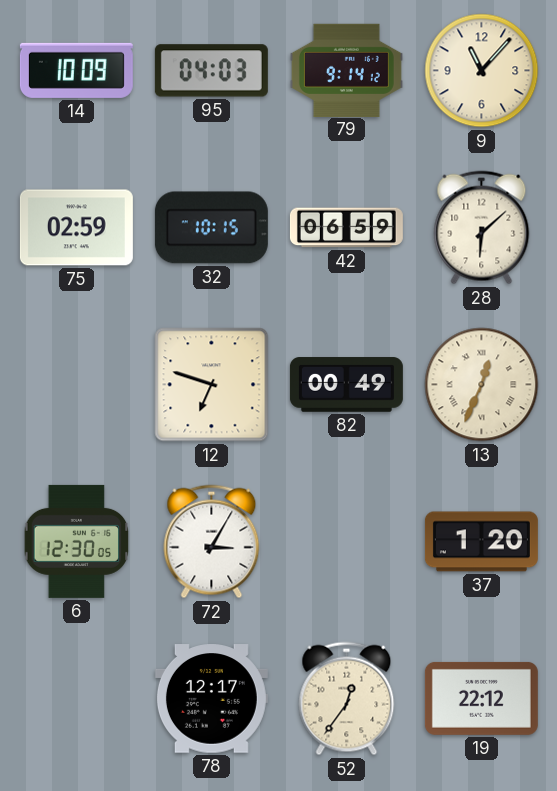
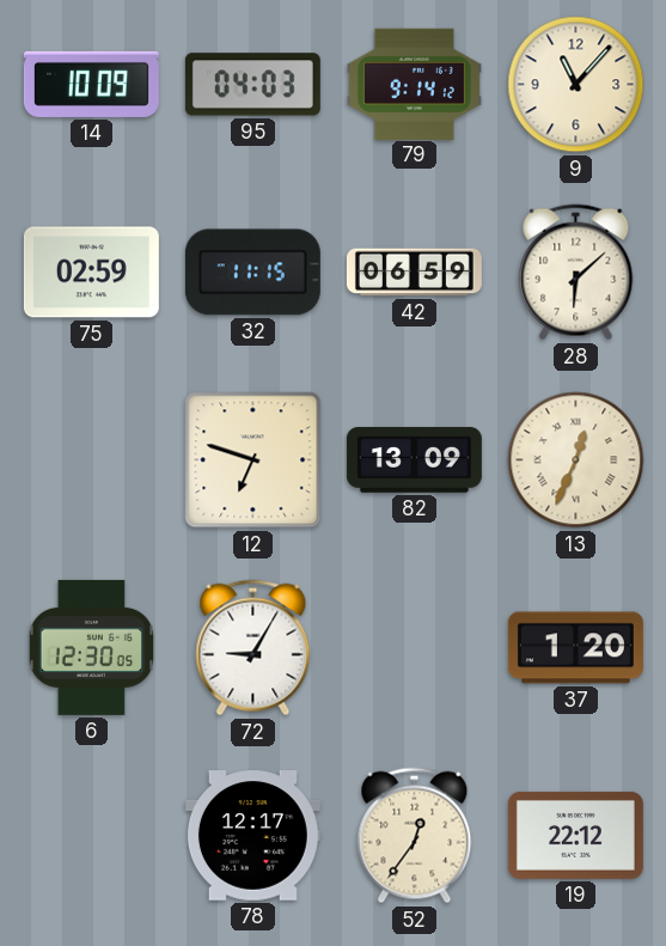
32: 10:15 -> 11:15
82: 00:49 -> 13:09
72: 3:05 -> 9:05
